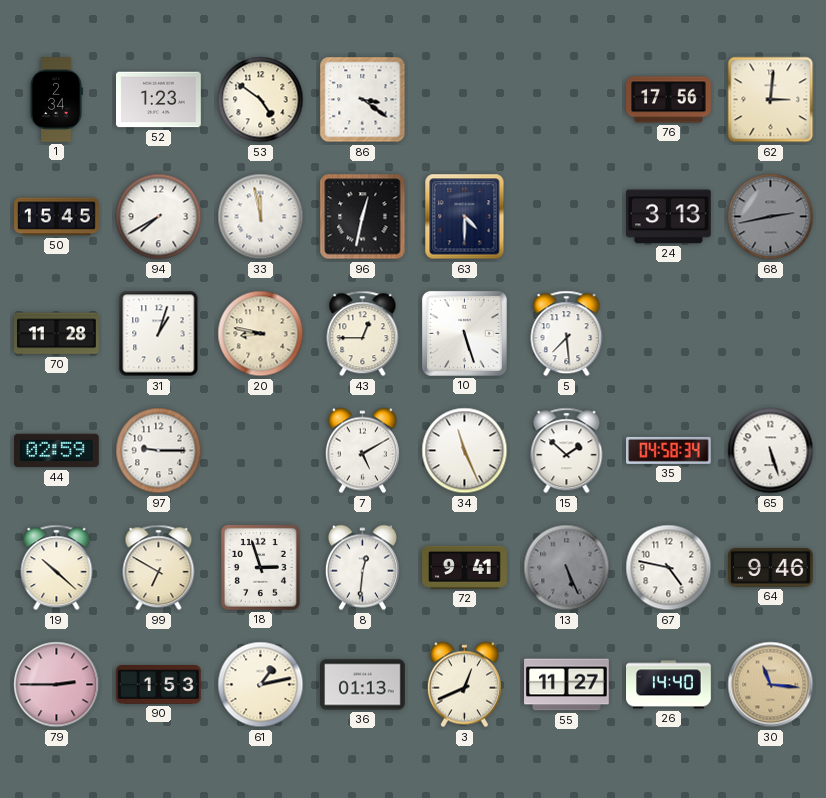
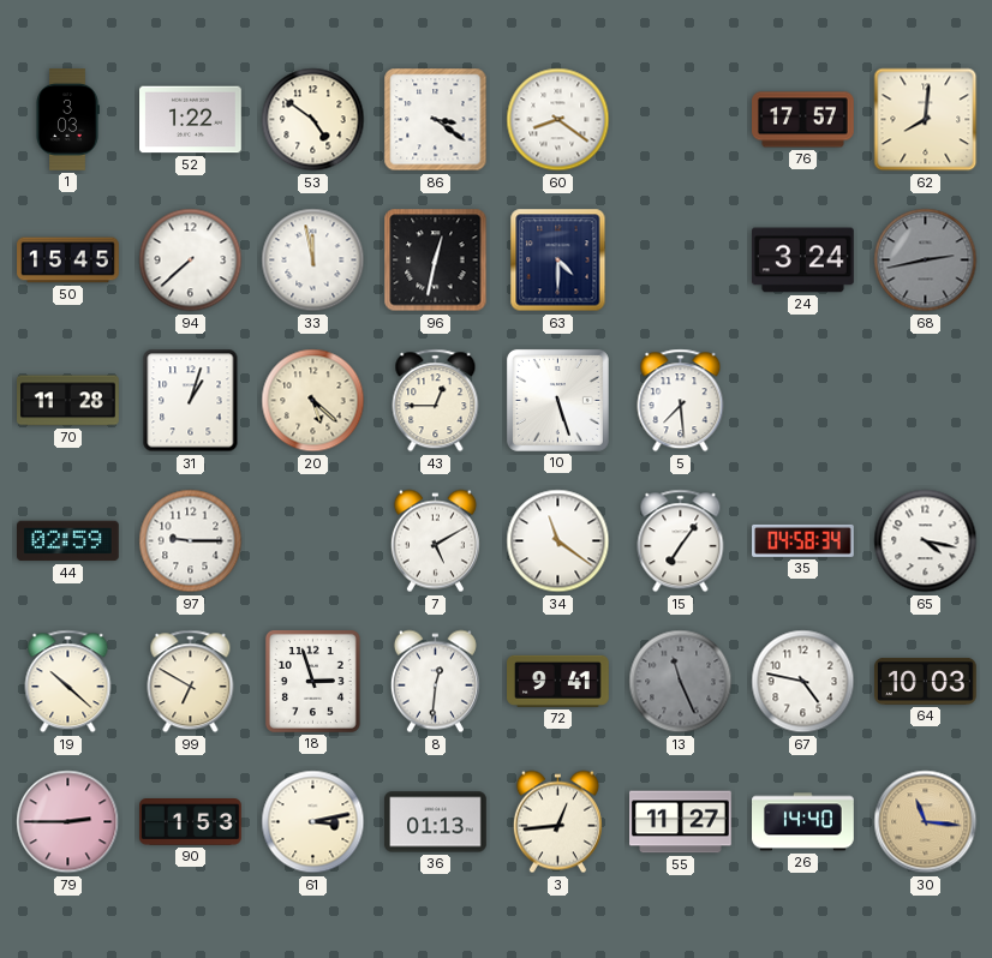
1: 2:34 -> 3:03
52: 1:23 -> 1:22
60: none -> 8:21
76: 17:56 -> 17:57
62: 3:01 -> 8:01
94: 7:40 -> 7:38
24: 3:13 -> 3:24
20: 8:47 -> 5:22
34: 11:26 -> 11:21
15: 1:52 -> 7:06
65: 5:27 -> 4:17
13: 5:26 -> 11:26
64: 9:46 -> 10:03
61: 1:13 -> 3:13
3: 12:41 -> 12:44
